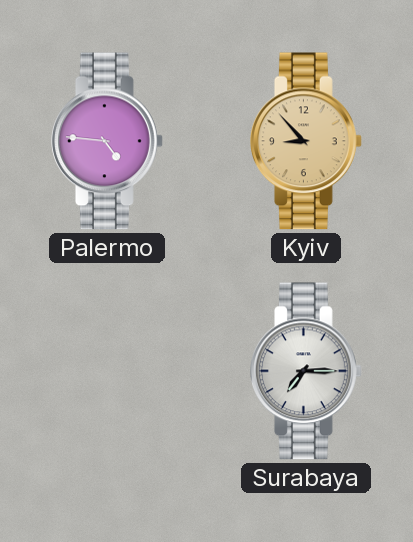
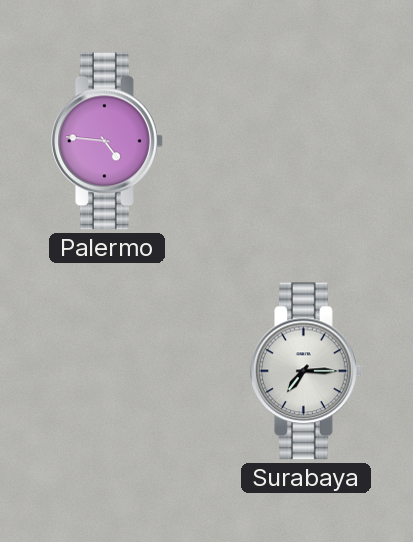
Kyiv: 8:53 -> none
